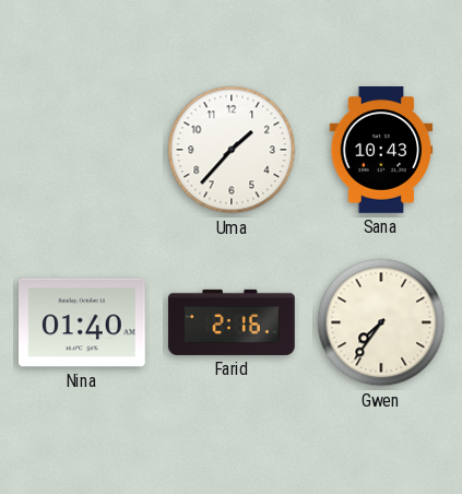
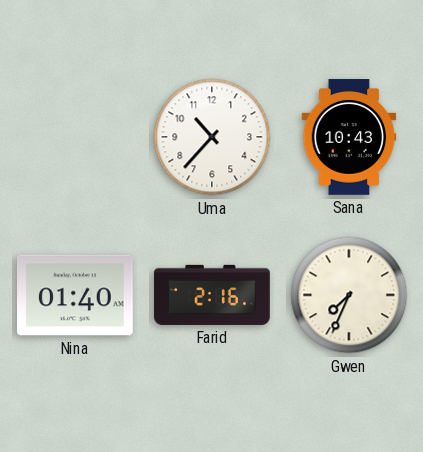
Uma: 1:37 -> 10:37
Gwen: 7:36 -> 7:34
